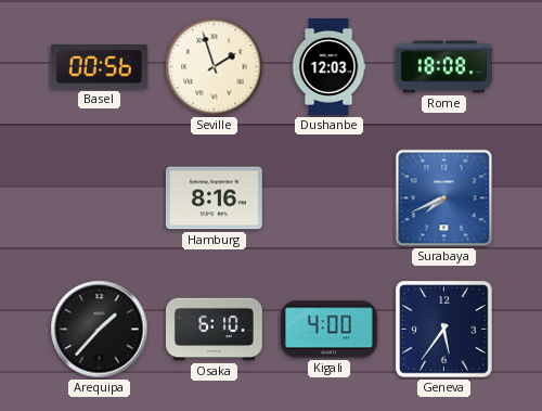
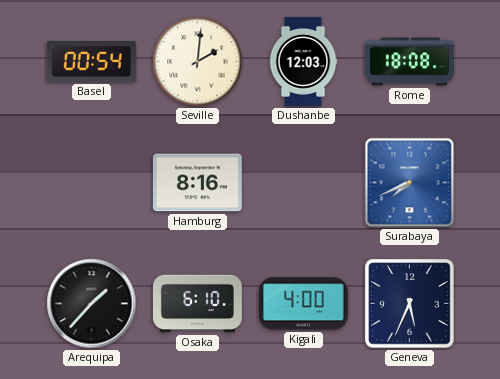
Basel: 00:56 -> 00:54
Seville: 1:57 -> 2:01
Geneva: 5:36 -> 5:34
